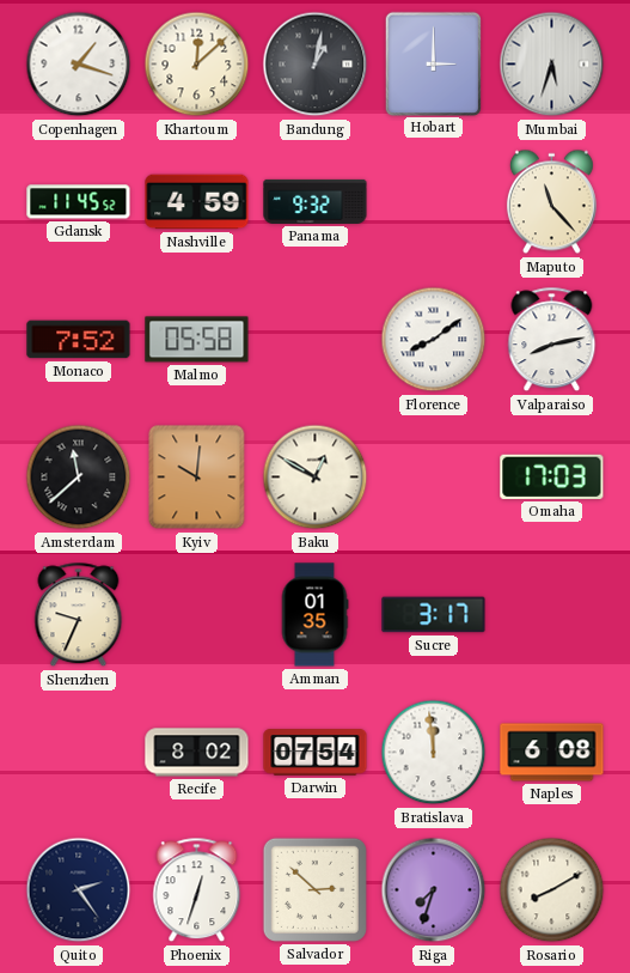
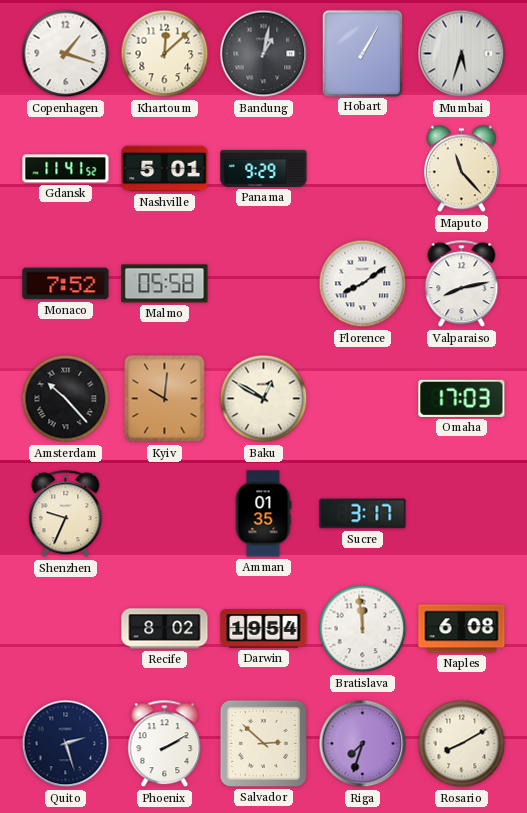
Hobart: 3:00 -> 1:05
Gdansk: 11:45 -> 11:41
Nashville: 4:59 -> 5:01
Panama: 9:32 -> 9:29
Amsterdam: 11:38 -> 10:23
Darwin: 07:54 -> 19:54
Quito: 2:24 -> 2:27
Phoenix: 12:33 -> 2:10
